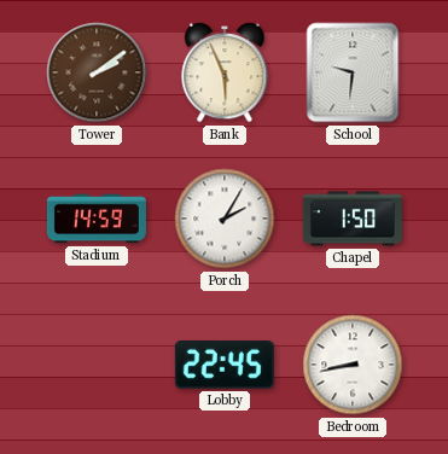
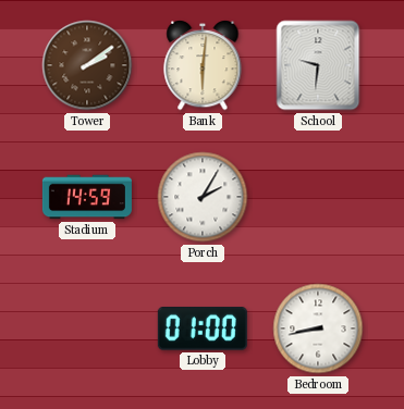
Bank: 5:56 -> 6:01
Chapel: 1:50 -> none
Lobby: 22:45 -> 01:00
